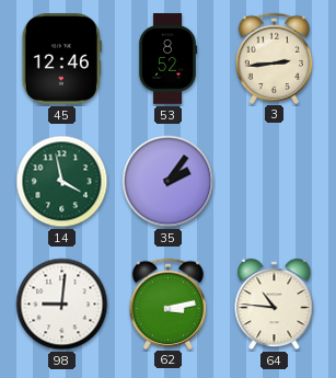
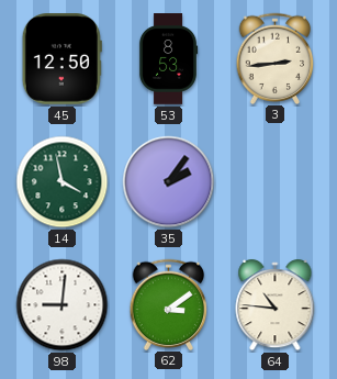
45: 12:46 -> 12:50
53: 8:52 -> 8:53
62: 3:13 -> 3:09
